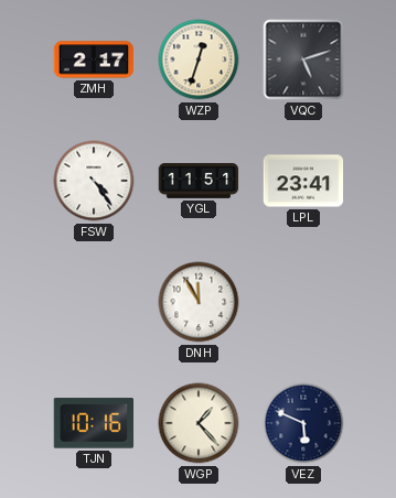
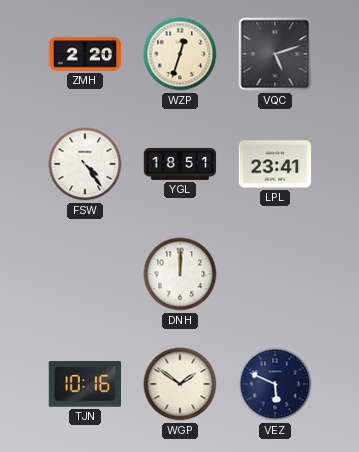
ZMH: 2:17 -> 2:20
YGL: 11:51 -> 18:51
DNH: 11:55 -> 12:00
WGP: 1:23 -> 1:51
